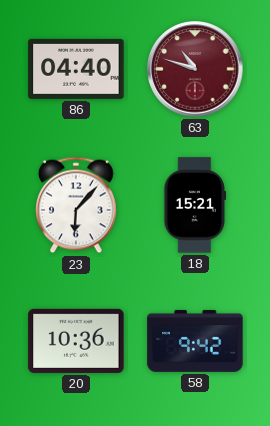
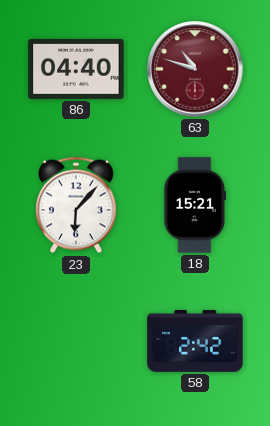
20: 10:36 -> none
58: 9:42 -> 2:42
